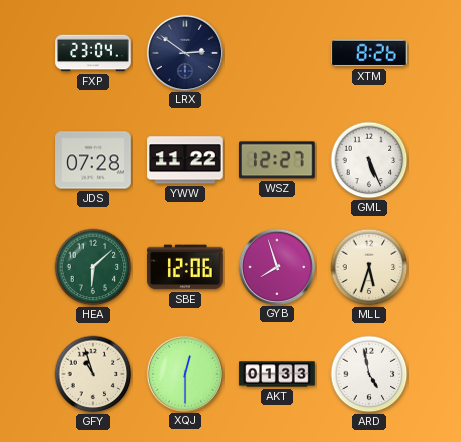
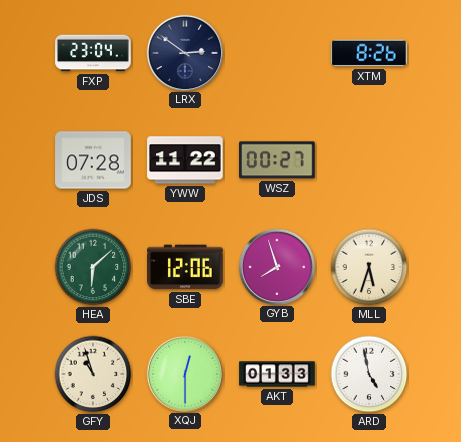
WSZ: 12:27 -> 00:27
GML: 5:26 -> none
